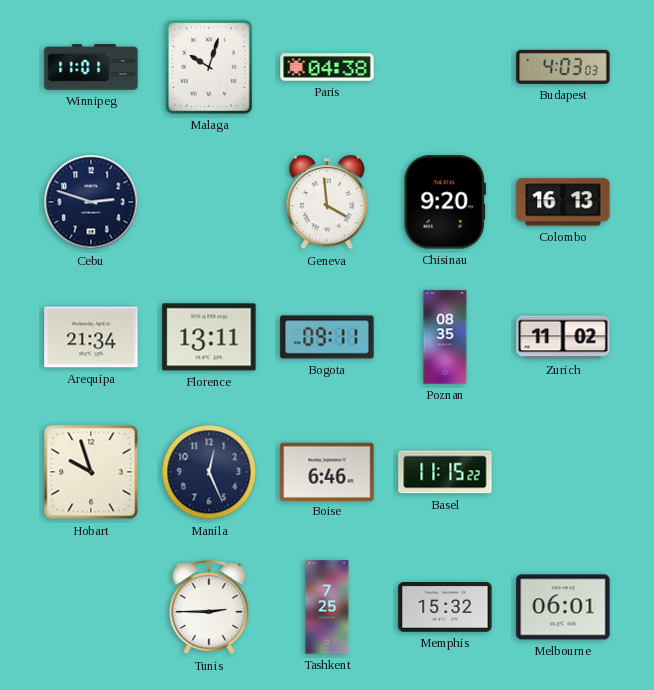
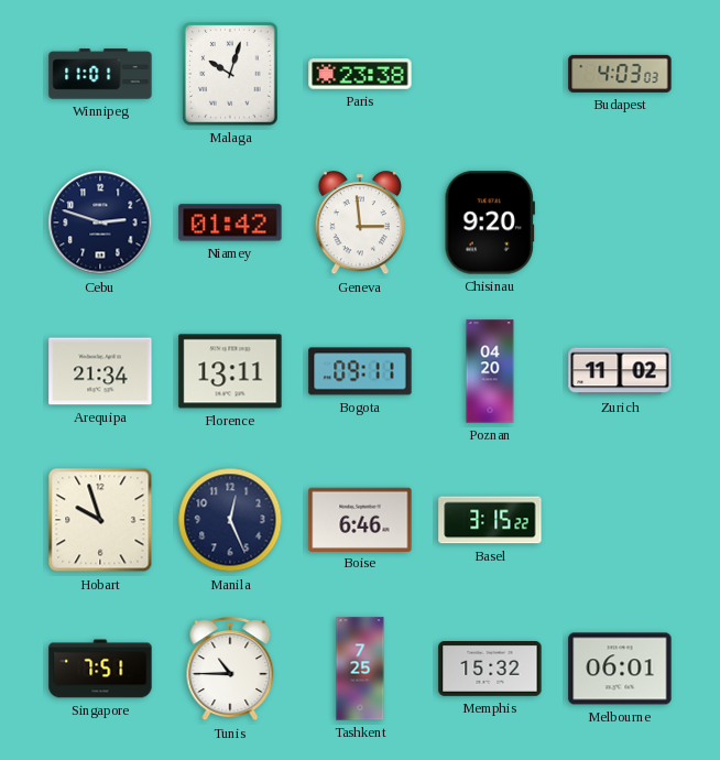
Paris: 04:38 -> 23:38
Niamey: none -> 01:42
Geneva: 3:59 -> 2:59
Colombo: 16:13 -> none
Poznan: 08:35 -> 04:20
Basel: 11:15 -> 3:15
Singapore: none -> 7:51
Tunis: 2:45 -> 10:45
